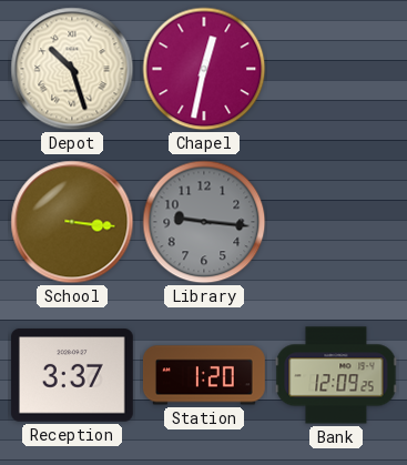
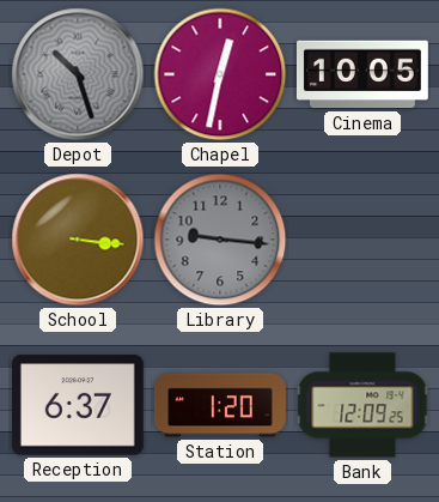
Depot dial: cream -> grey
Cinema: none -> 10:05
Reception: 3:37 -> 6:37
